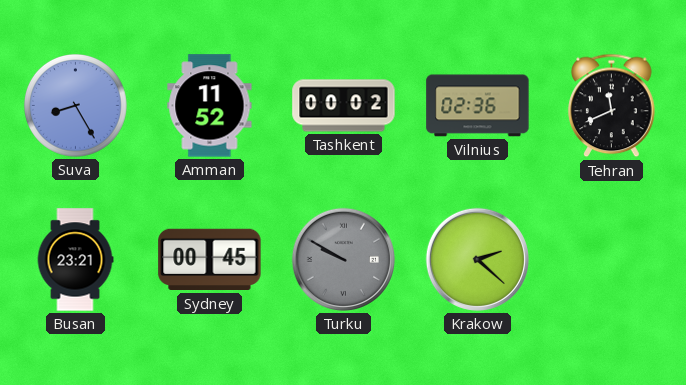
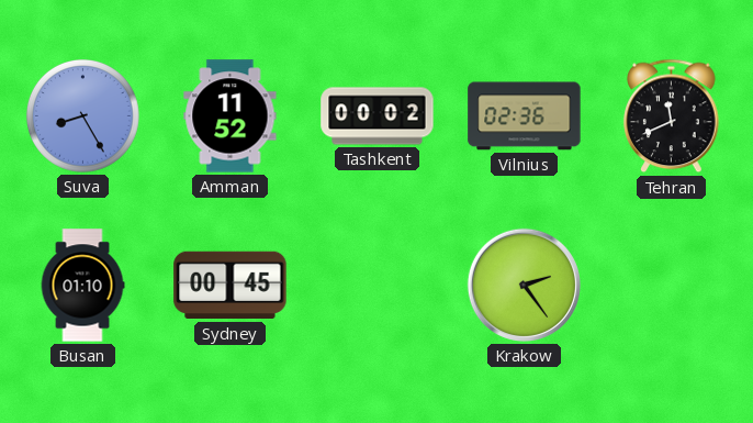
Busan: 23:21 -> 01:10
Turku: 9:50 -> none
Krakow: 2:22 -> 2:24
